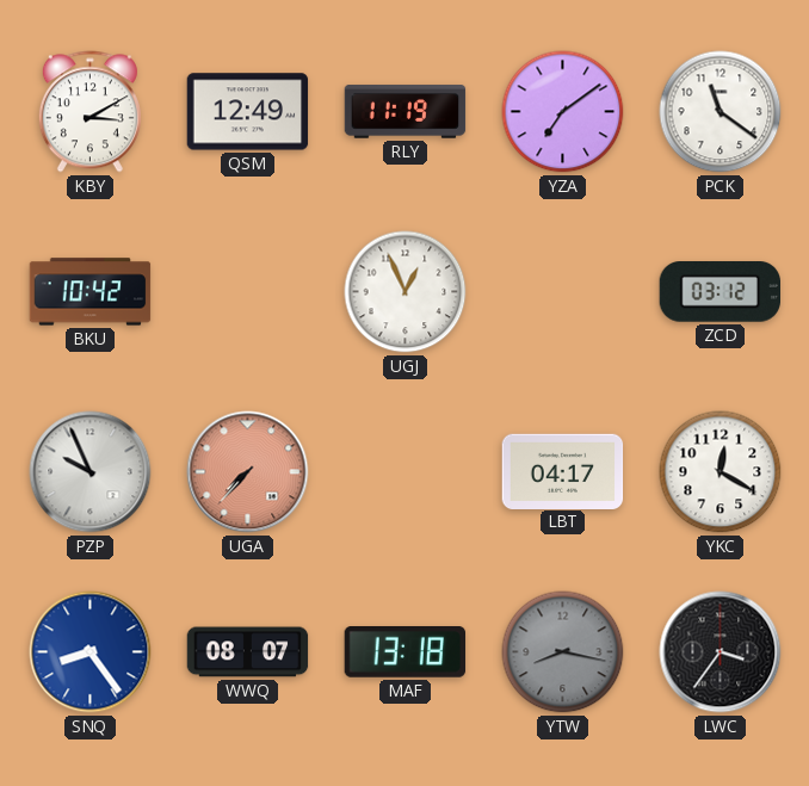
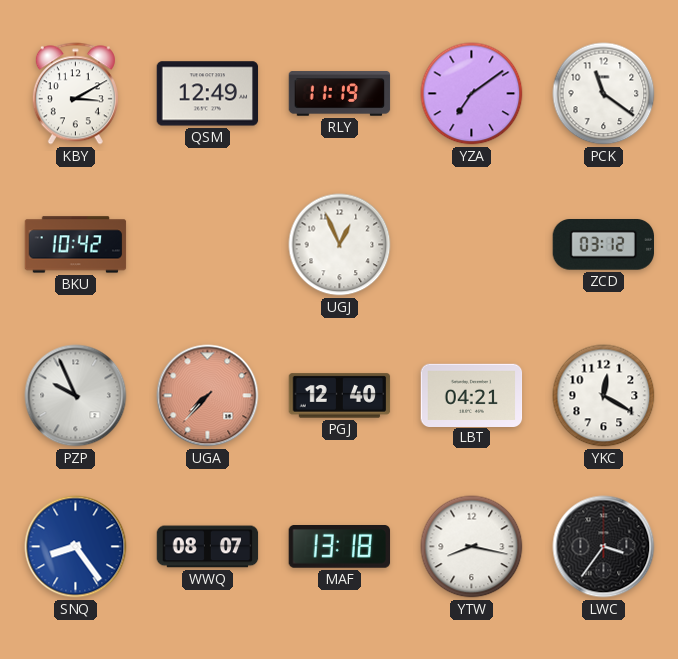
PGJ: none -> 12:40
LBT: 04:17 -> 04:21
YTW dial: grey -> white
